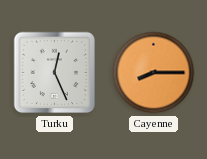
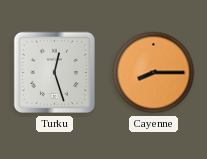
Turku: 12:26 -> 12:27
